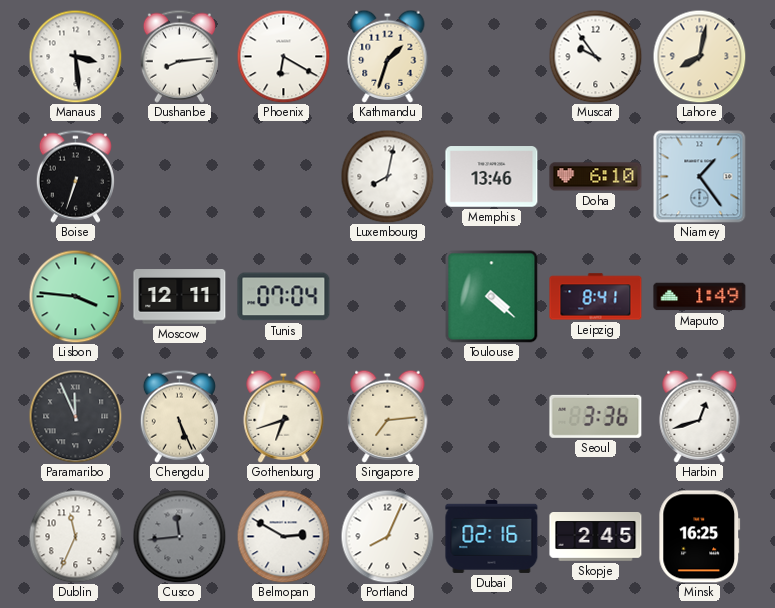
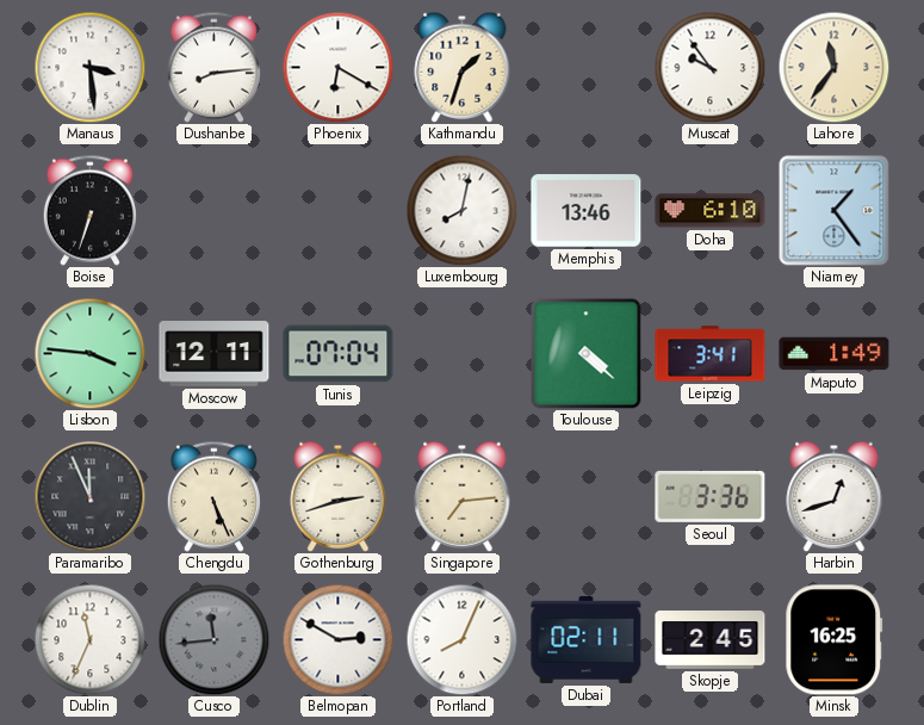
Lahore: 8:02 -> 11:36
Leipzig: 8:41 -> 3:41
Gothenburg: 6:42 -> 2:42
Dubai: 02:16 -> 02:11
